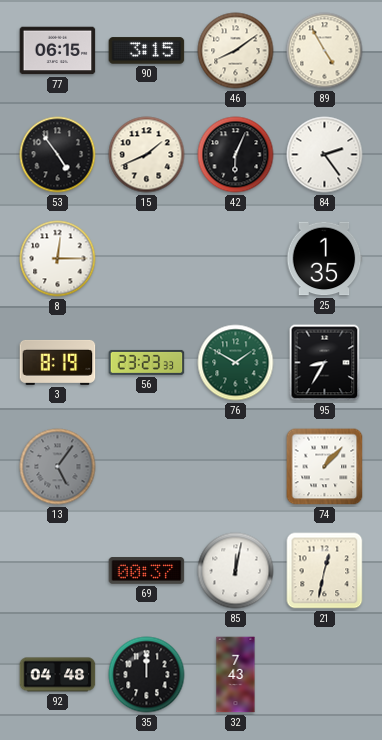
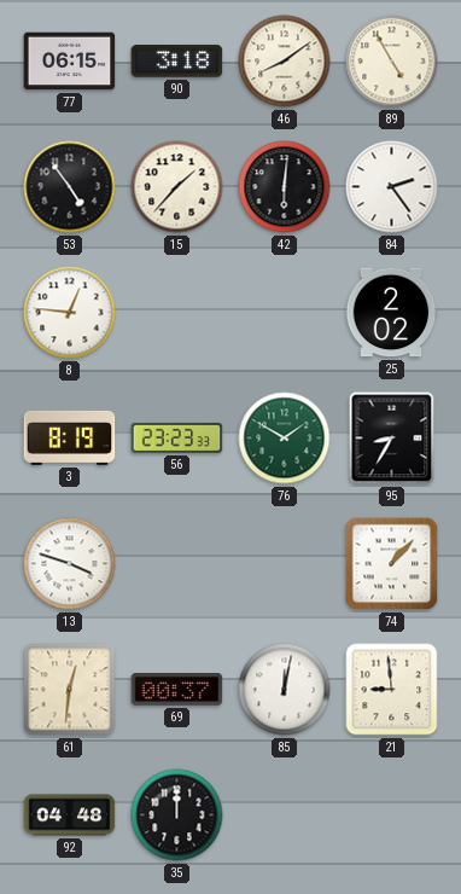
90: 3:15 -> 3:18
15: 1:41 -> 1:37
42: 6:04 -> 6:01
8: 12:15 -> 12:46
25: 1:35 -> 2:02
13: 5:06 -> 3:48
13 dial: grey -> white
61: none -> 12:31
21: 12:32 -> 8:59
32: 7:43 -> none
